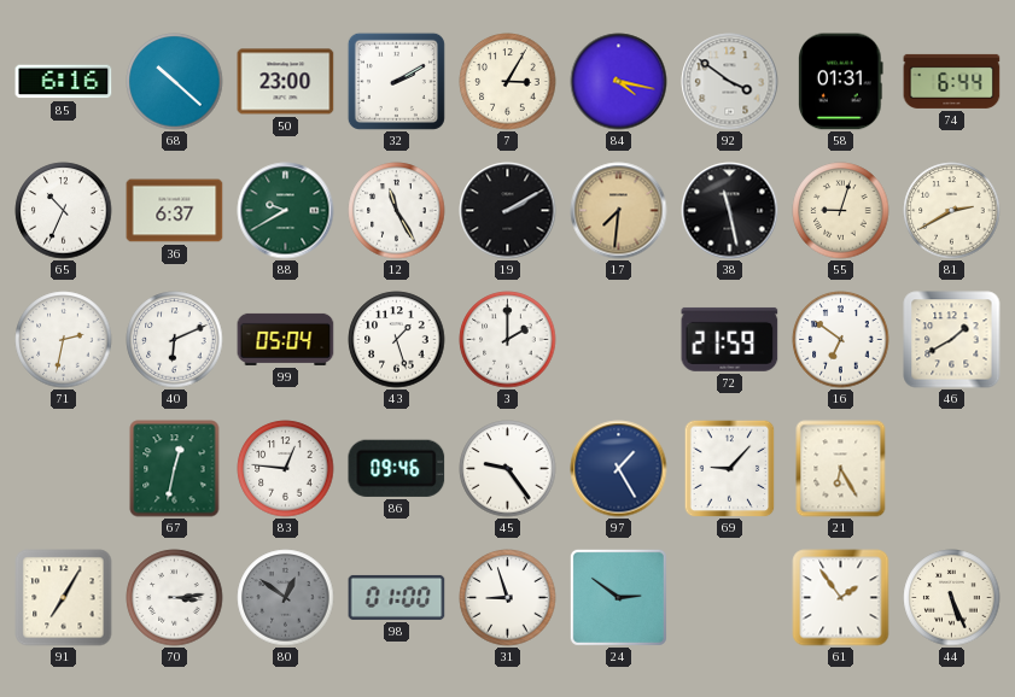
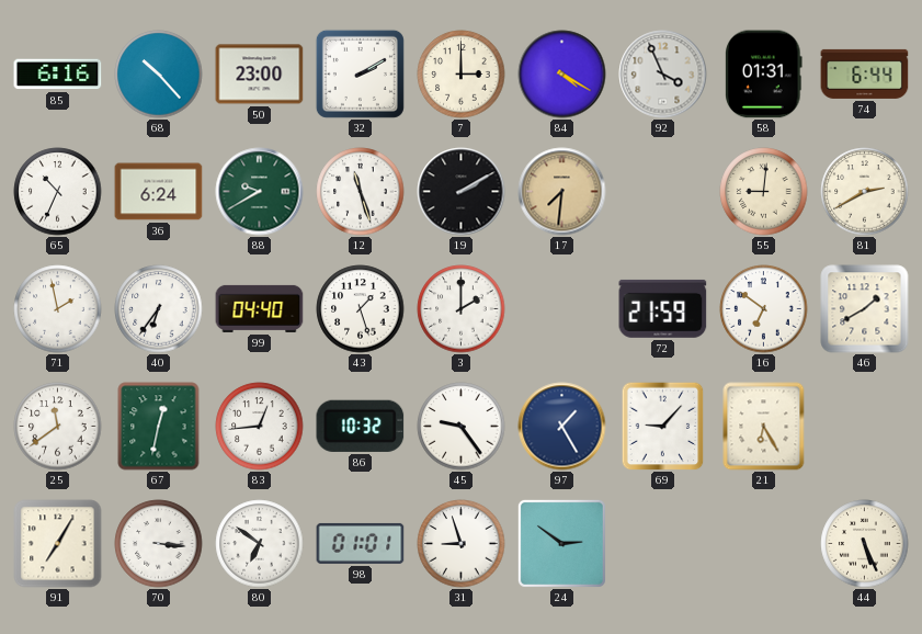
68: 10:22 -> 10:23
7: 3:05 -> 3:00
84: 4:17 -> 4:20
92: 3:51 -> 3:56
36: 6:37 -> 6:24
12: 11:25 -> 11:27
38: 11:28 -> none
55: 9:03 -> 9:01
71: 2:32 -> 1:58
40: 6:11 -> 6:36
99: 05:04 -> 04:40
25: none -> 11:39
83: 12:46 -> 12:44
86: 09:46 -> 10:32
70: 3:14 -> 3:16
80: 12:51 -> 6:51
80 dial: grey -> white
98: 01:00 -> 01:01
61: 1:54 -> none
